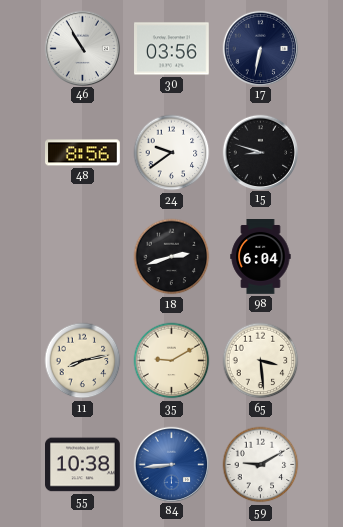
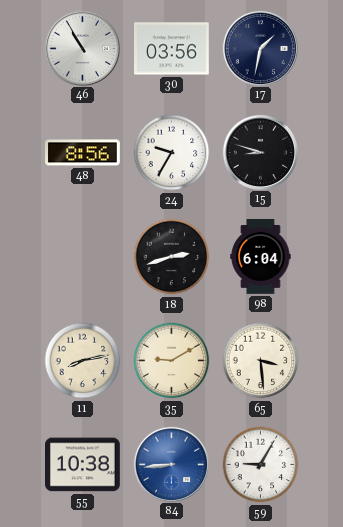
17: 6:32 -> 1:32
24: 9:39 -> 9:35
59: 9:10 -> 9:05
